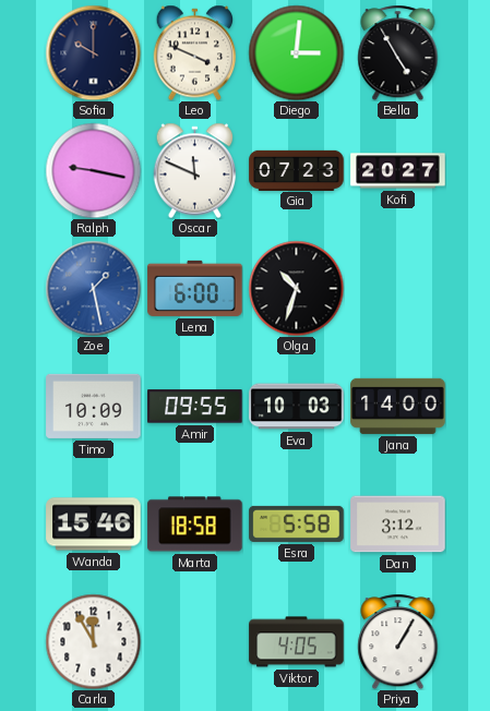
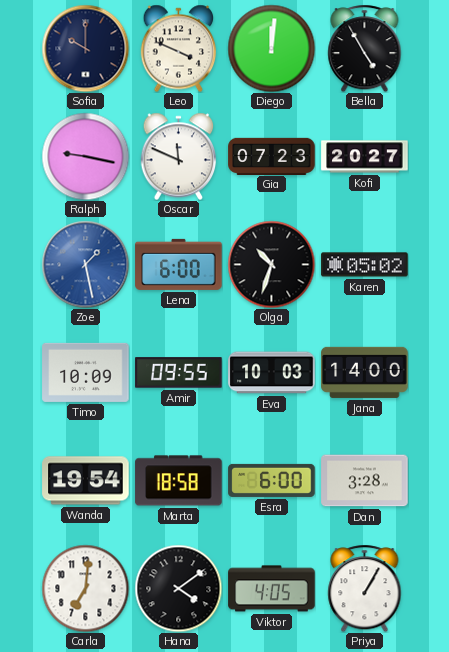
Diego: 3:01 -> 12:01
Karen: none -> 05:02
Wanda: 15:46 -> 19:54
Esra: 5:58 -> 6:00
Dan: 3:12 -> 3:28
Carla: 11:55 -> 7:01
Hana: none -> 4:09
